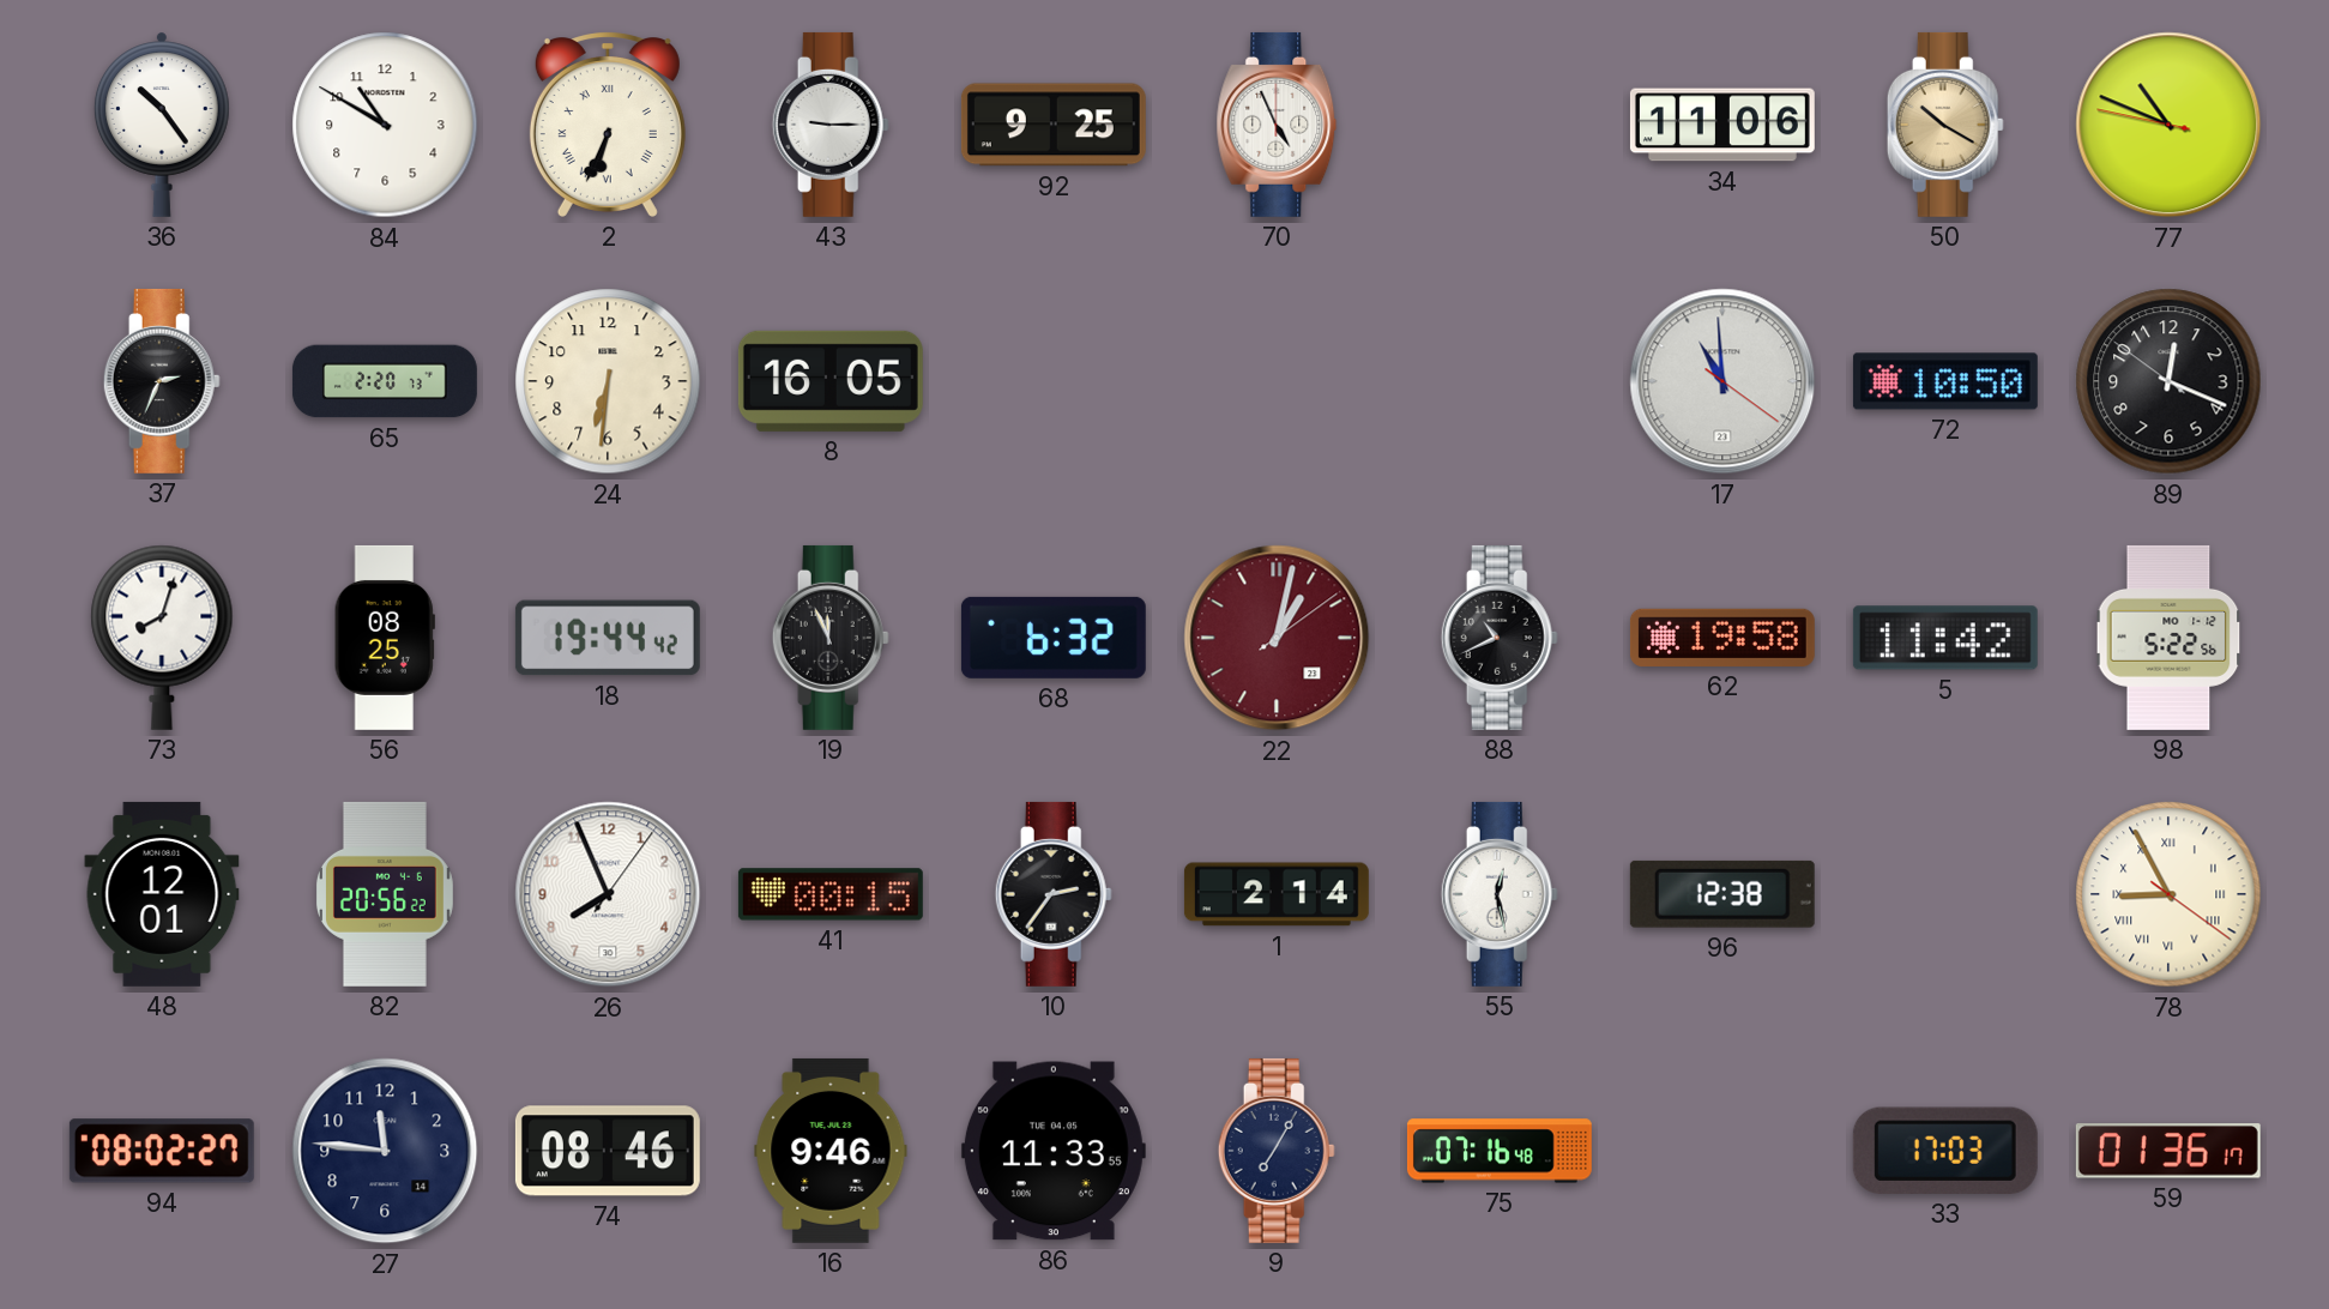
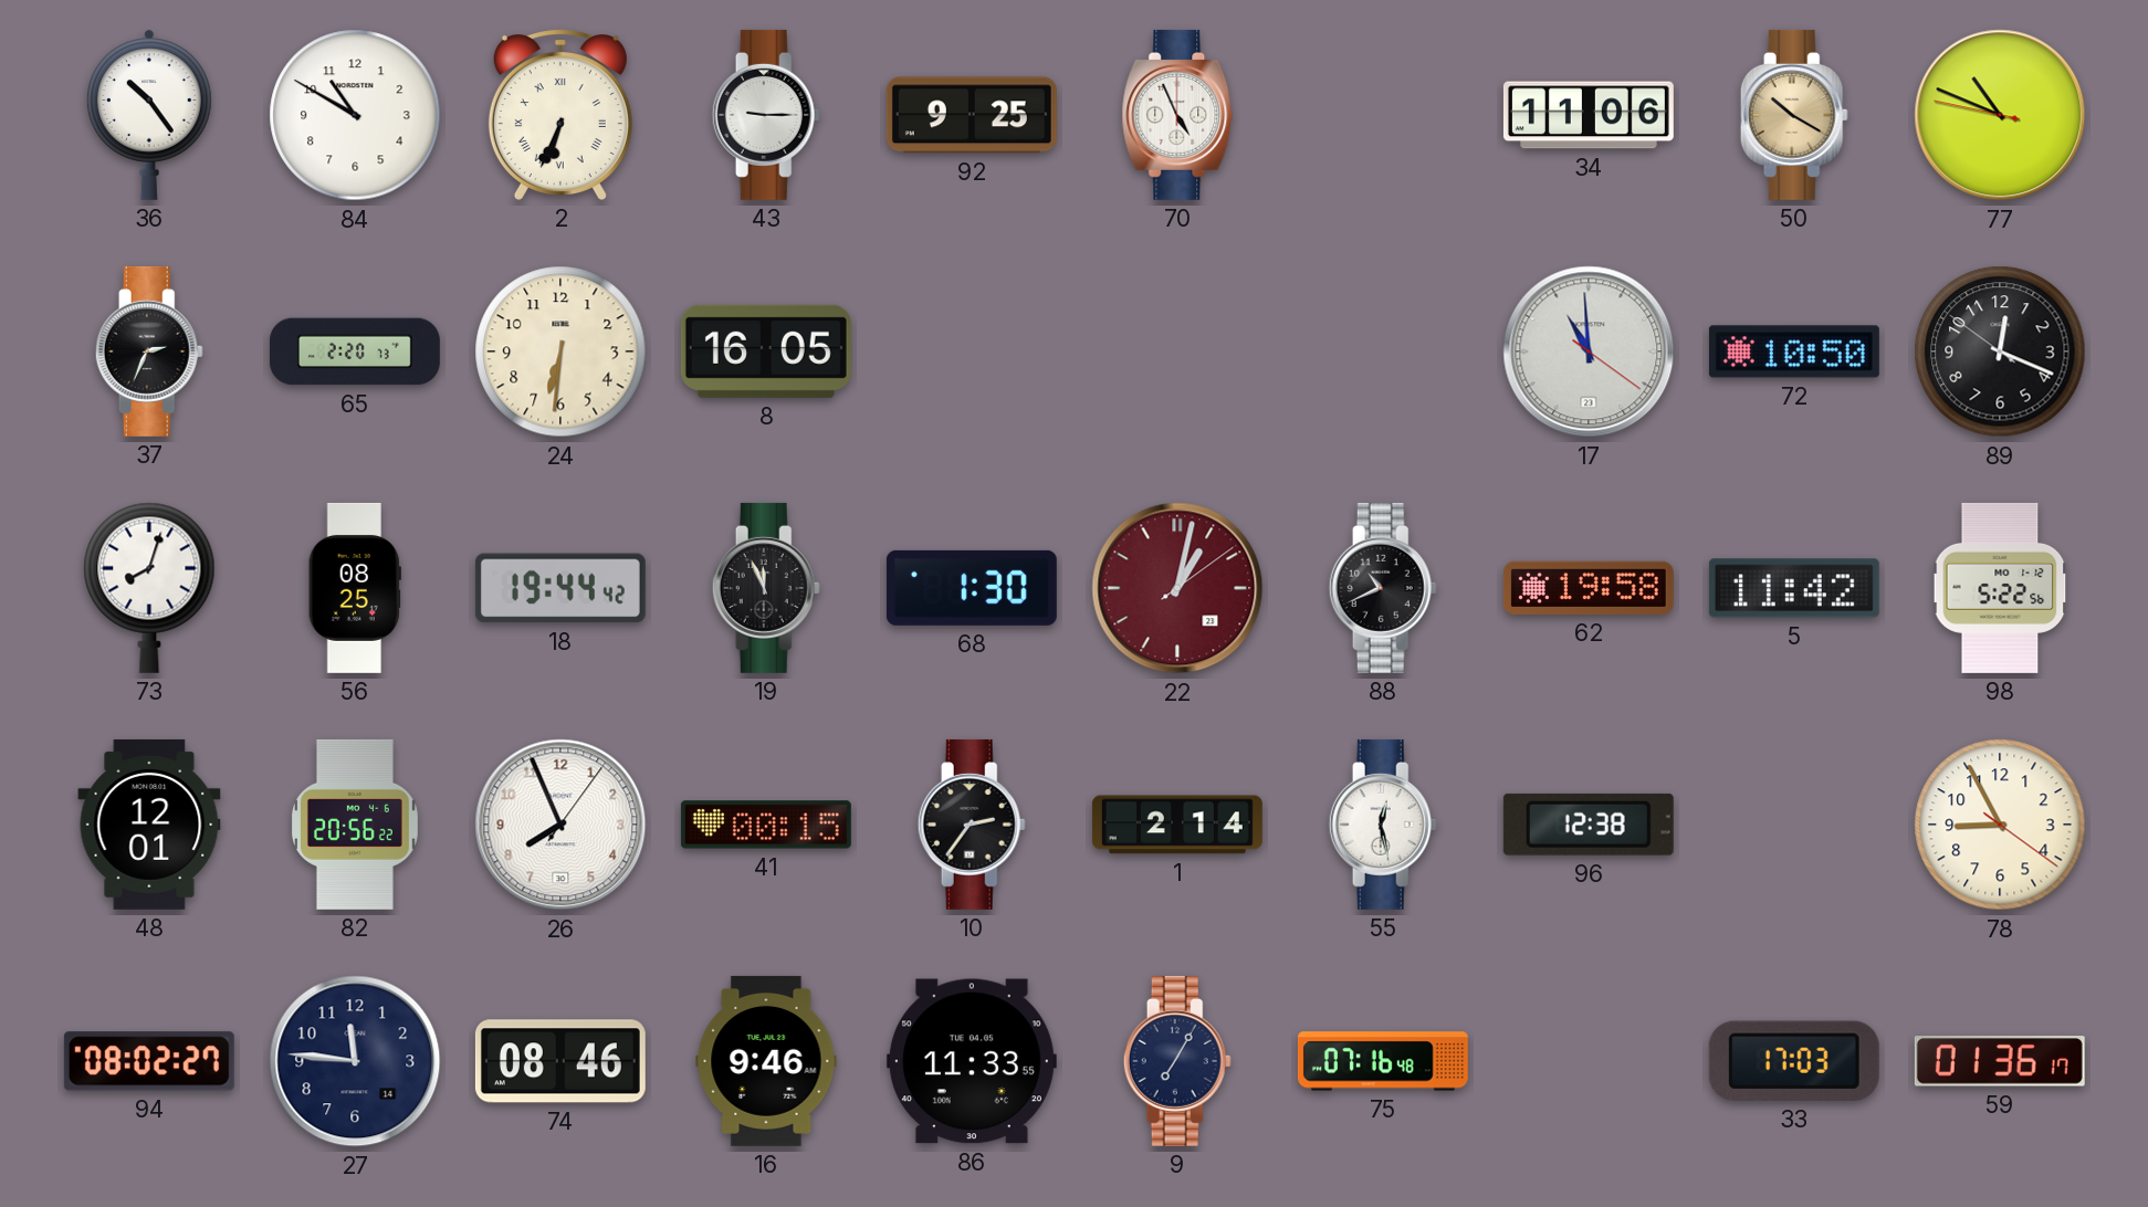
68: 6:32 -> 1:30
78 numerals: Roman -> Arabic
